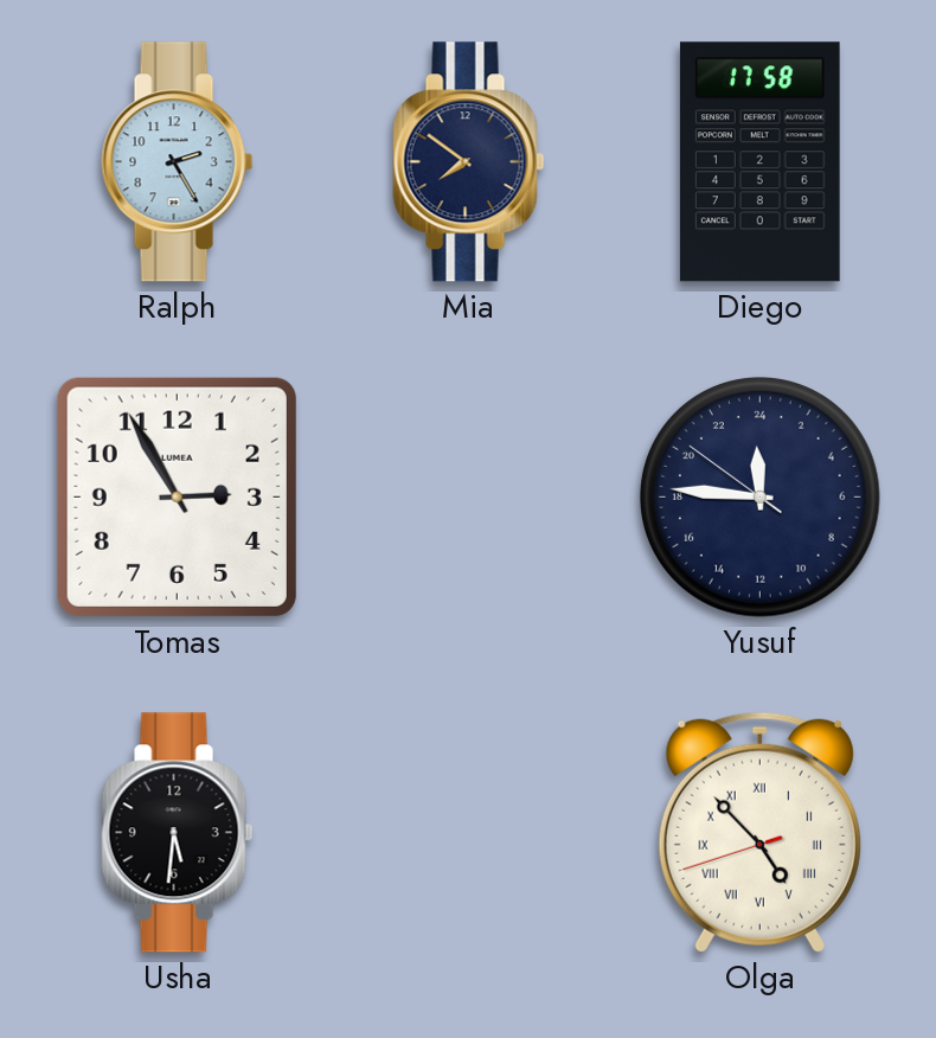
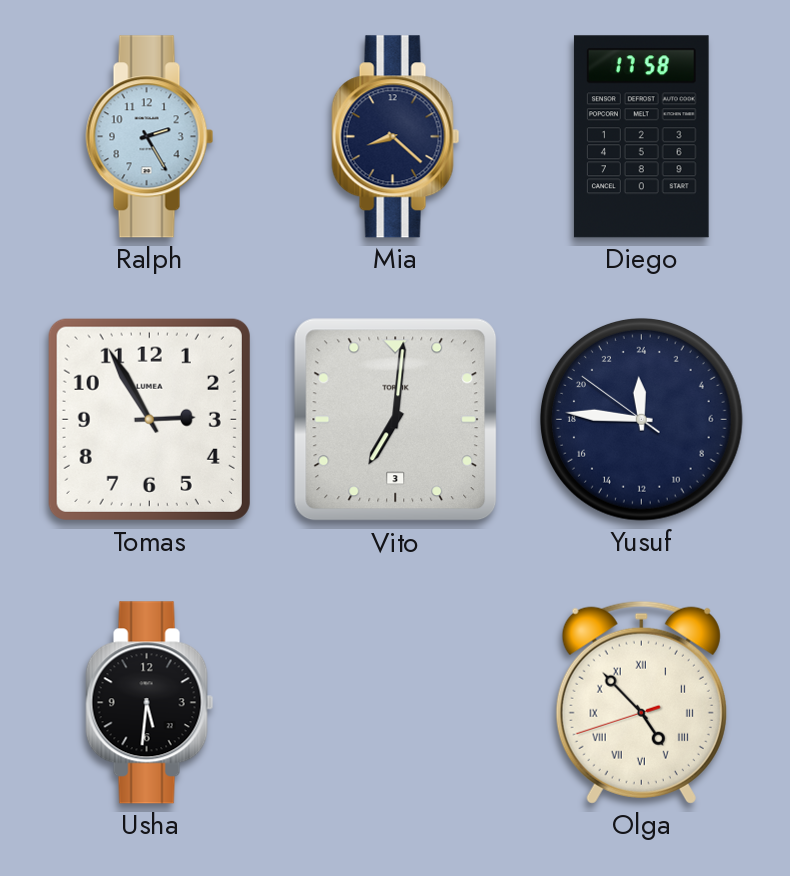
Mia: 7:51 -> 8:22
Vito: none -> 7:01
